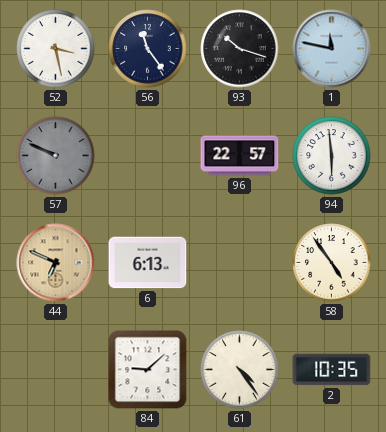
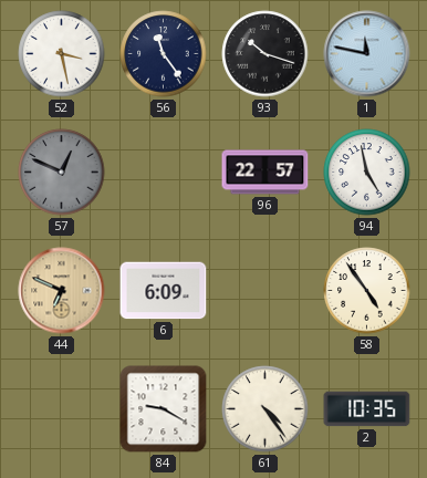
57: 9:49 -> 12:49
94: 5:59 -> 4:58
6: 6:13 -> 6:09
84: 9:08 -> 9:20
